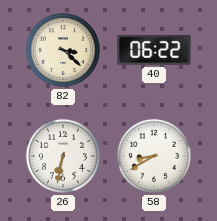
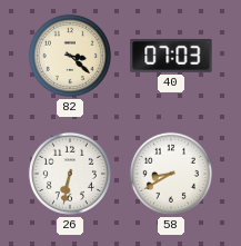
40: 06:22 -> 07:03
